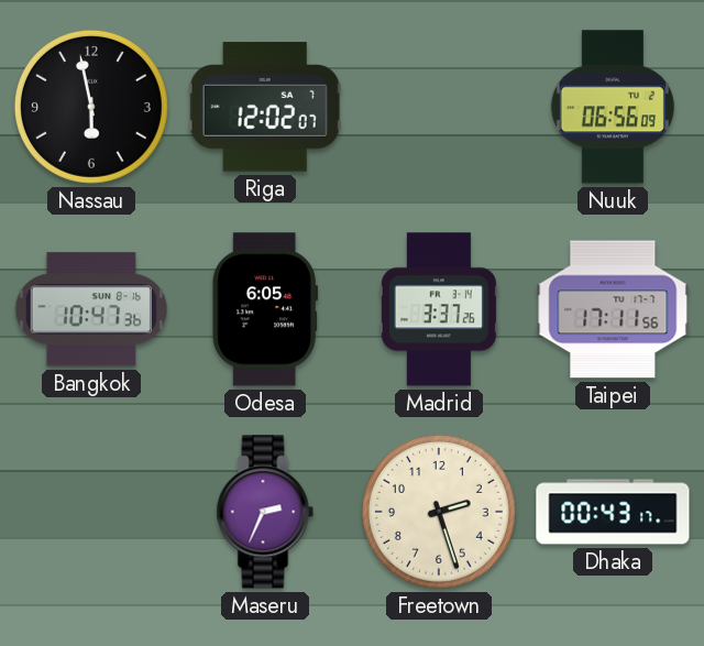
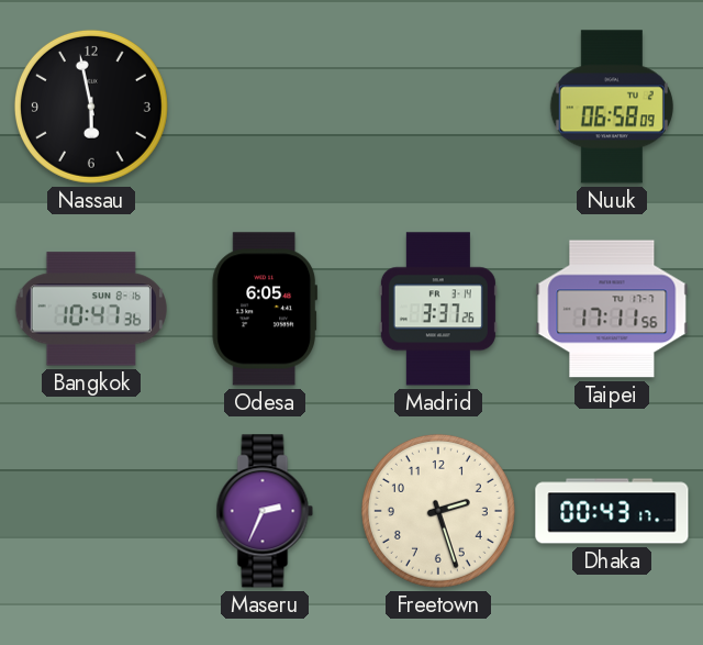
Riga: 12:02 -> none
Nuuk: 06:56 -> 06:58
